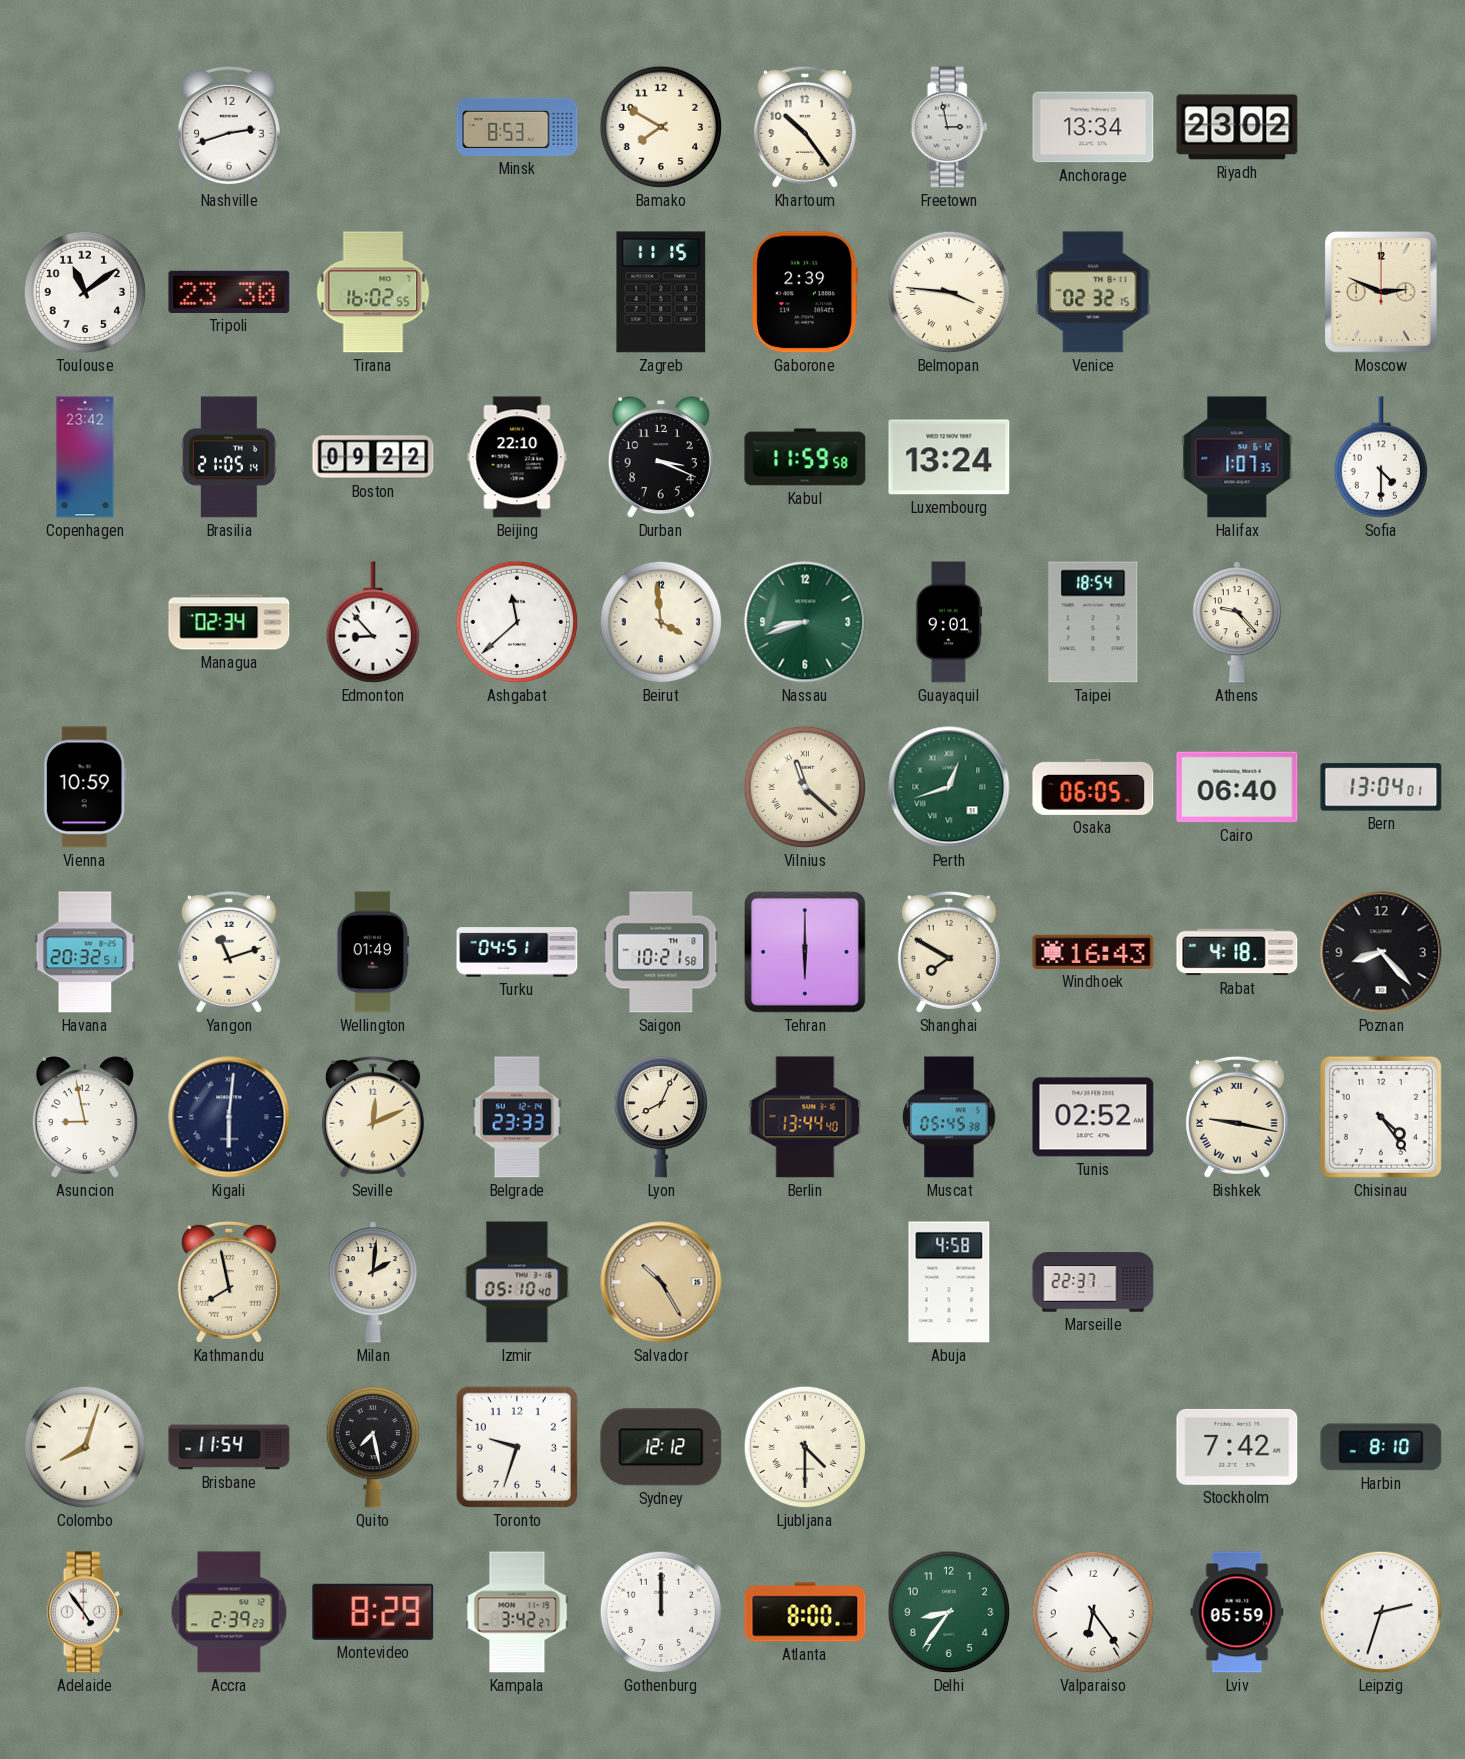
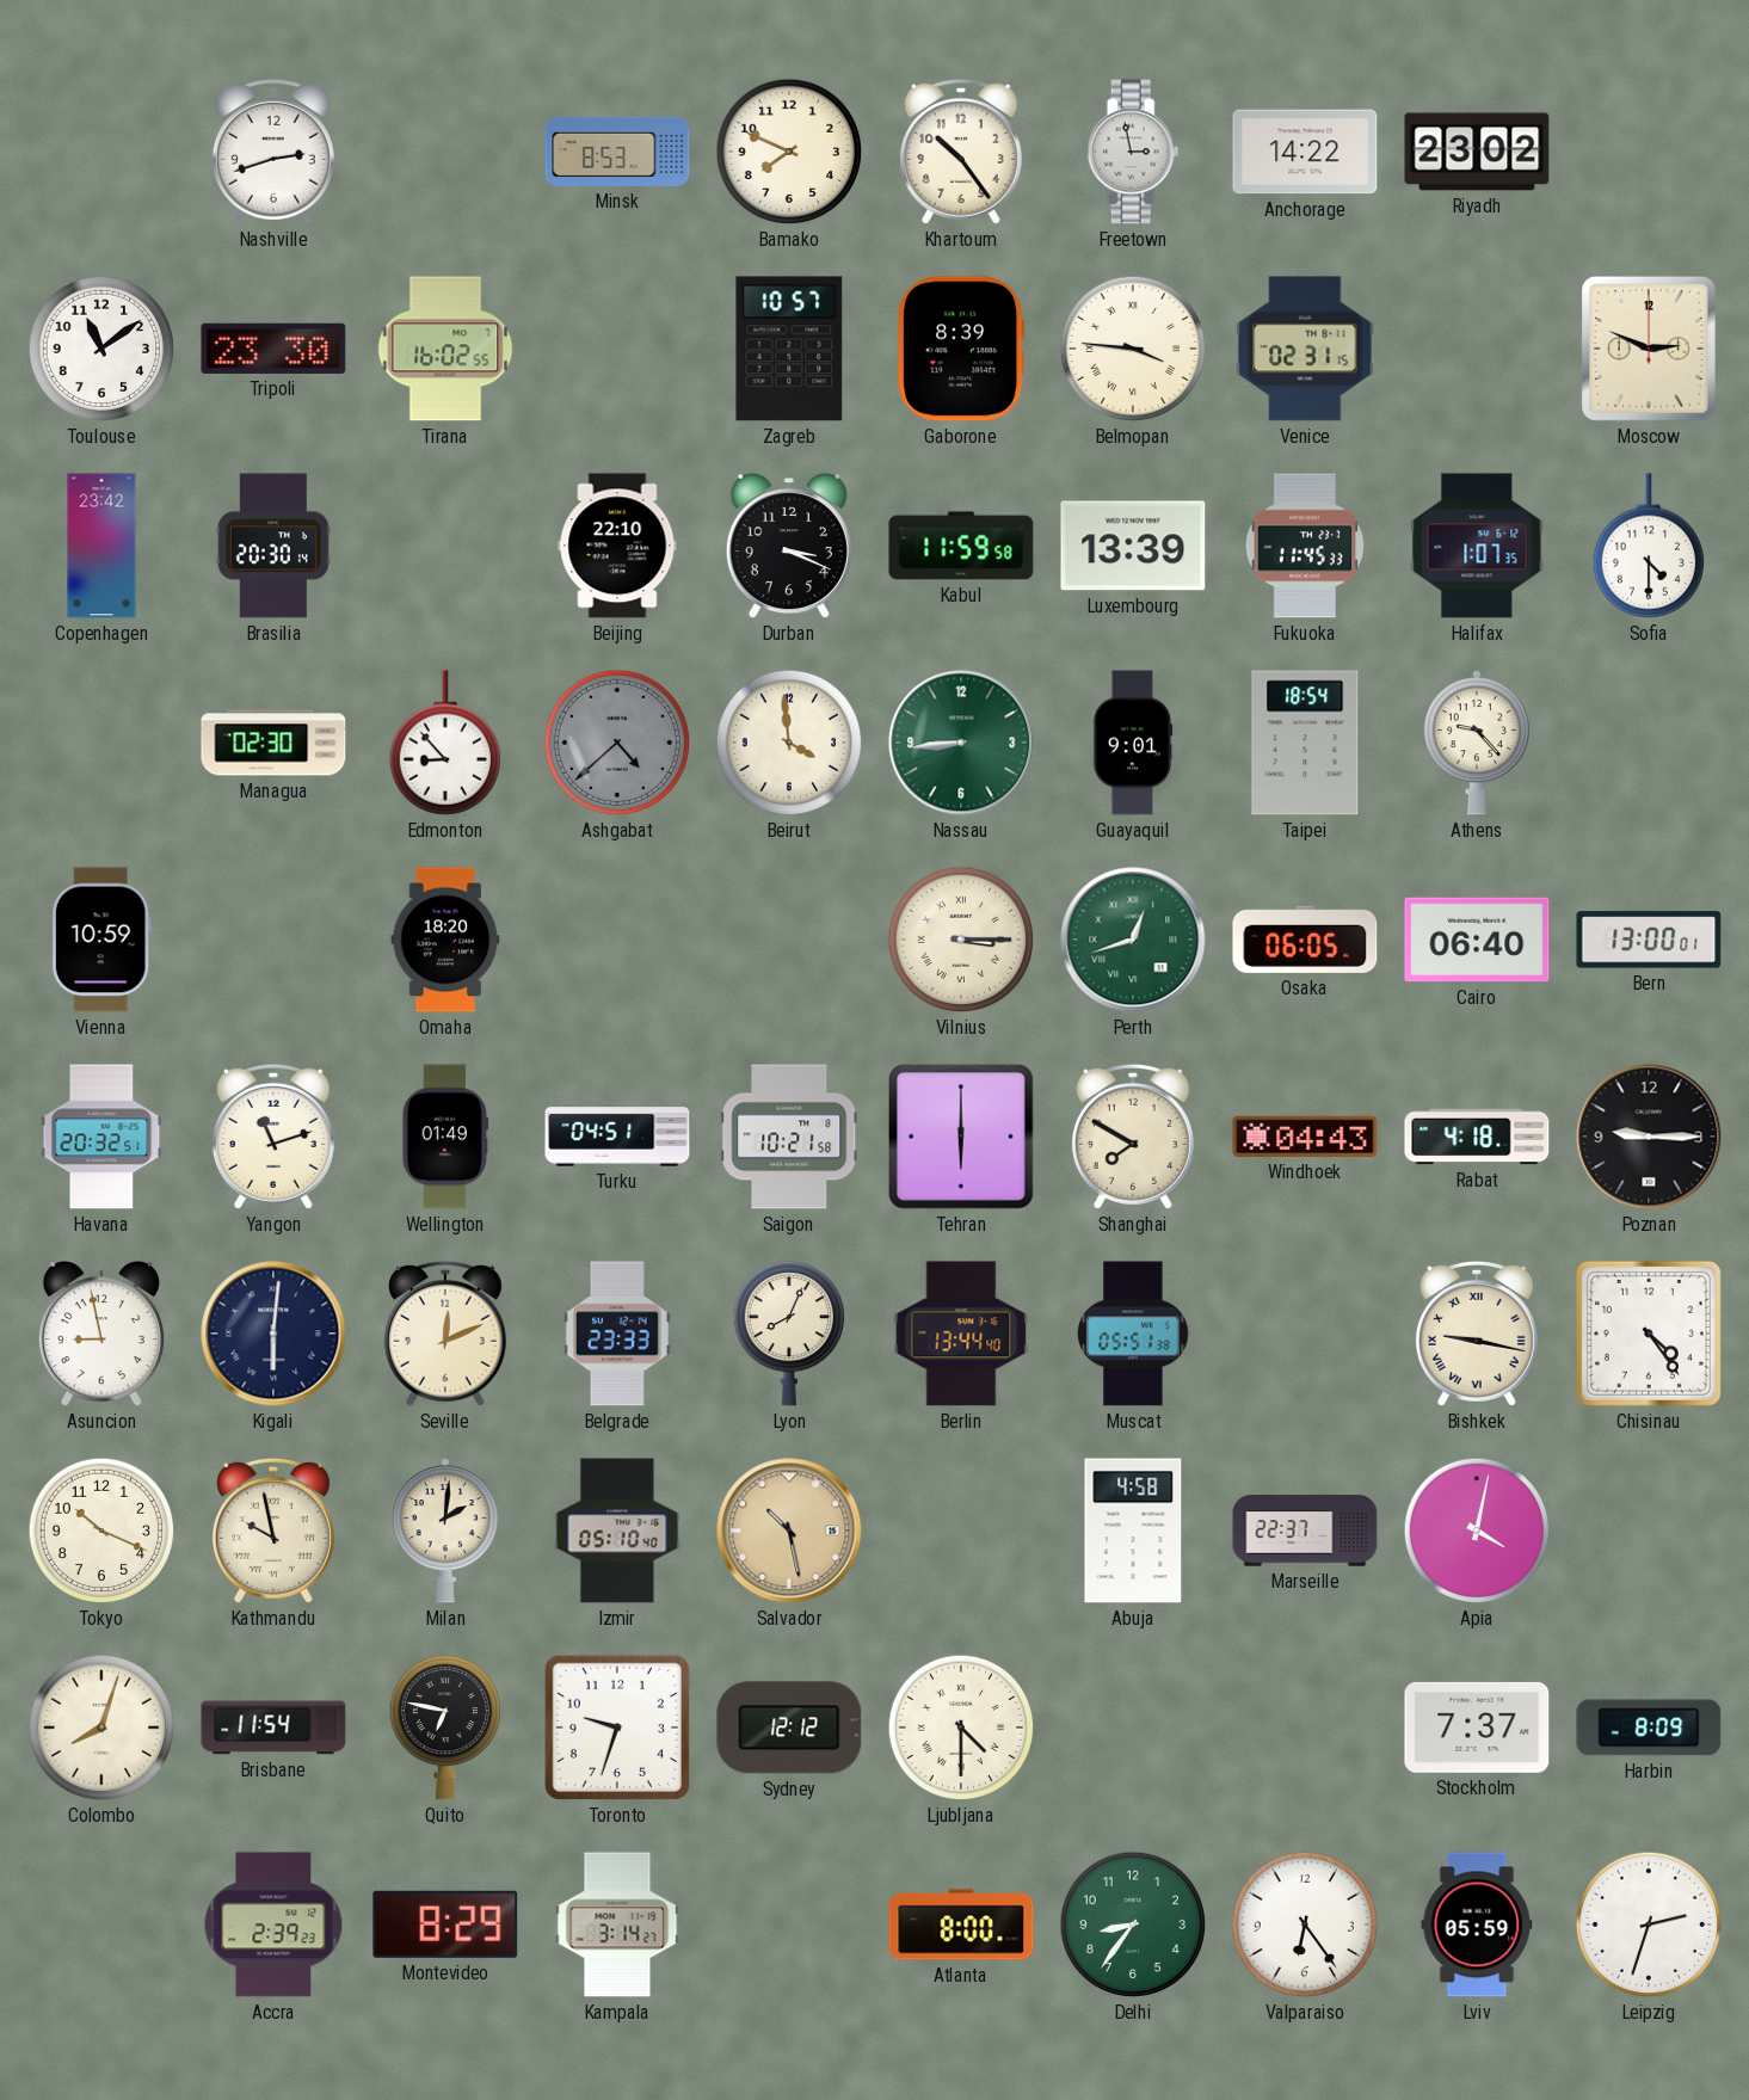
Bamako: 7:50 -> 7:49
Anchorage: 13:34 -> 14:22
Zagreb: 11:15 -> 10:57
Gaborone: 2:39 -> 8:39
Venice: 02:32 -> 02:31
Brasilia: 21:05 -> 20:30
Boston: 09:22 -> none
Luxembourg: 13:24 -> 13:39
Fukuoka: none -> 11:45
Managua: 02:34 -> 02:30
Ashgabat: 11:38 -> 4:38
Ashgabat dial: white -> grey
Nassau: 8:42 -> 8:44
Omaha: none -> 18:20
Vilnius: 11:22 -> 3:15
Bern: 13:04 -> 13:00
Windhoek: 16:43 -> 04:43
Poznan: 8:23 -> 9:15
Muscat: 05:45 -> 05:51
Tunis: 02:52 -> none
Tokyo: none -> 10:19
Kathmandu: 7:58 -> 9:58
Salvador: 10:25 -> 10:28
Apia: none -> 4:02
Quito: 7:28 -> 6:47
Stockholm: 7:42 -> 7:37
Harbin: 8:10 -> 8:09
Adelaide: 4:54 -> none
Kampala: 3:42 -> 3:14
Gothenburg: 12:00 -> none
